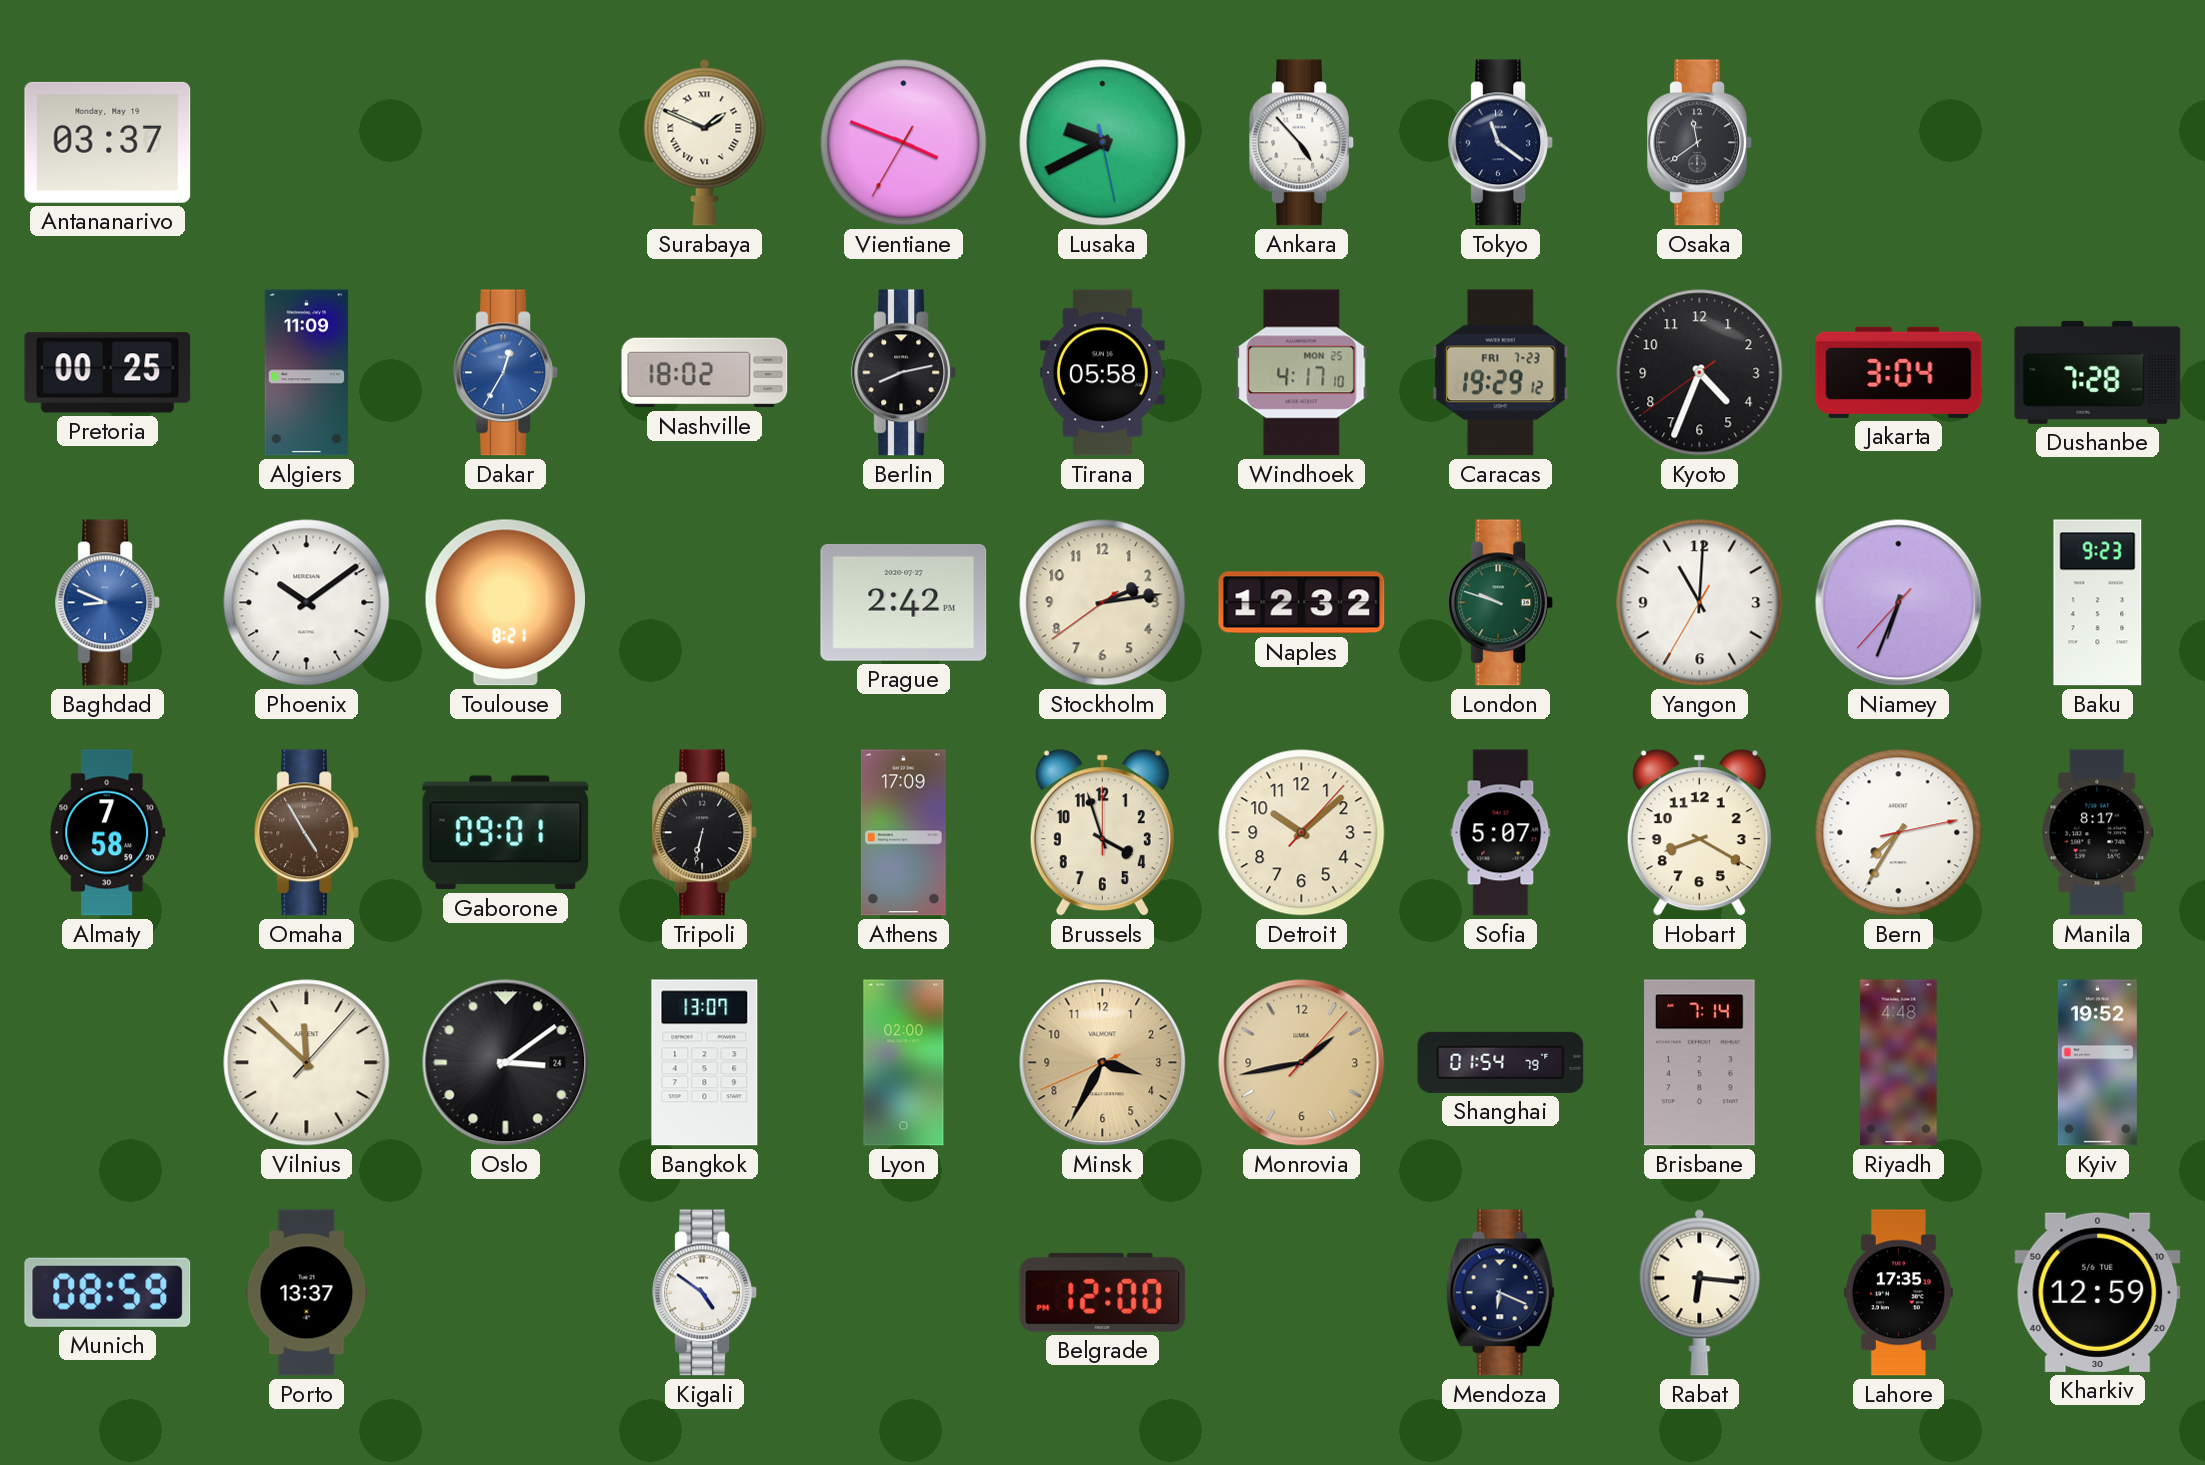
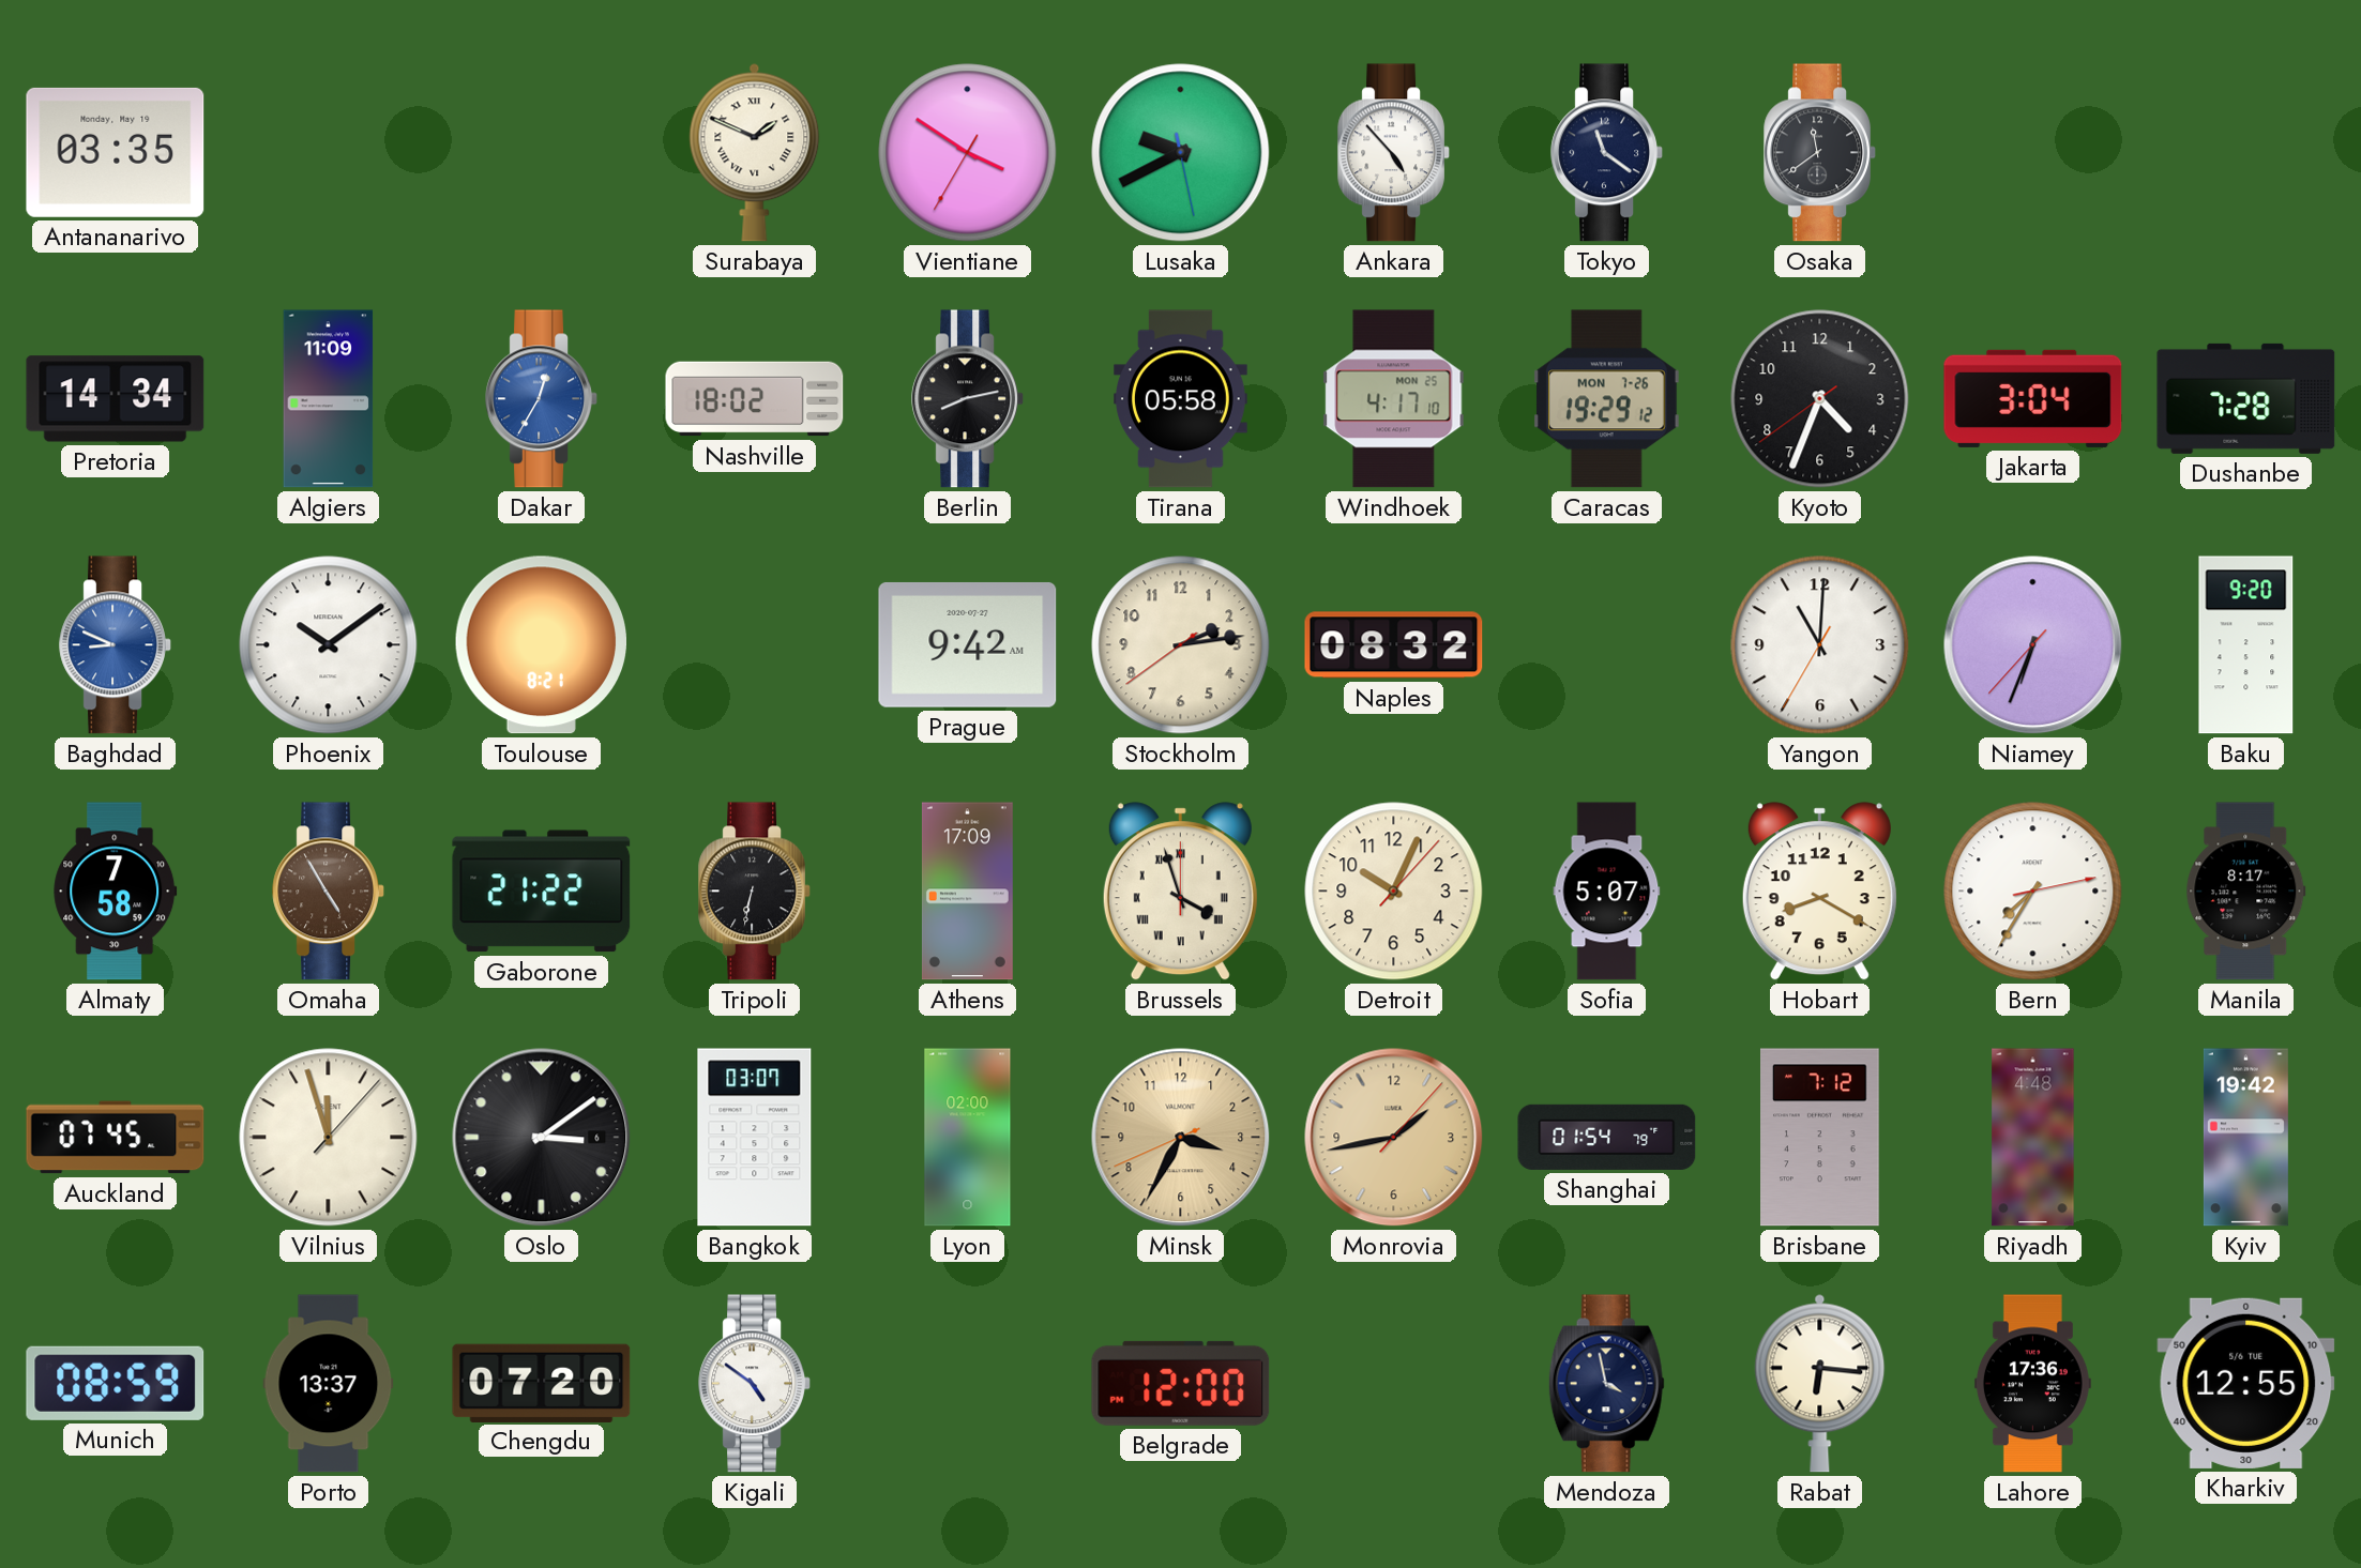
Antananarivo: 03:37 -> 03:35
Vientiane: 3:48 -> 3:50
Pretoria: 00:25 -> 14:34
Caracas date: FRI 7-23 -> MON 7-26
Prague: 2:42 -> 9:42
Naples: 12:32 -> 08:32
London: 9:48 -> none
Baku: 9:23 -> 9:20
Gaborone: 09:01 -> 21:22
Brussels numerals: Arabic -> Roman
Detroit: 10:08 -> 10:04
Auckland: none -> 07:45
Vilnius: 11:52 -> 11:57
Oslo date: 24 -> 6
Bangkok: 13:07 -> 03:07
Brisbane: 7:14 -> 7:12
Kyiv: 19:52 -> 19:42
Chengdu: none -> 07:20
Mendoza: 6:19 -> 3:58
Lahore: 17:35 -> 17:36
Kharkiv: 12:59 -> 12:55
